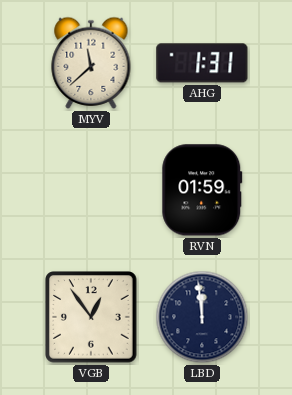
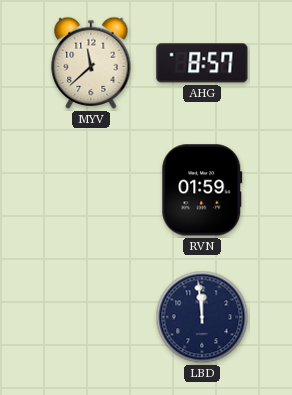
AHG: 1:31 -> 8:57
VGB: 12:54 -> none
